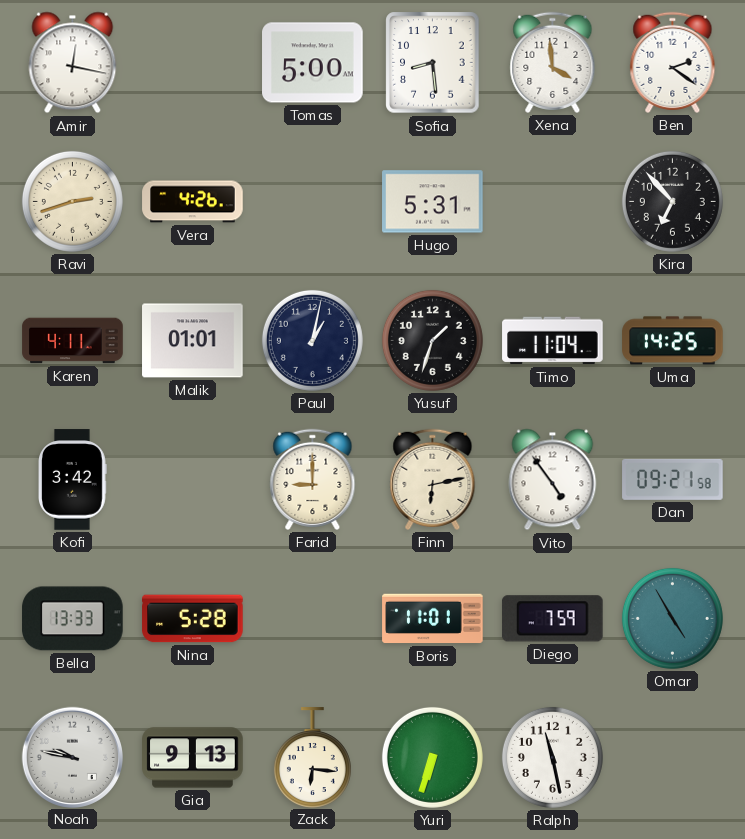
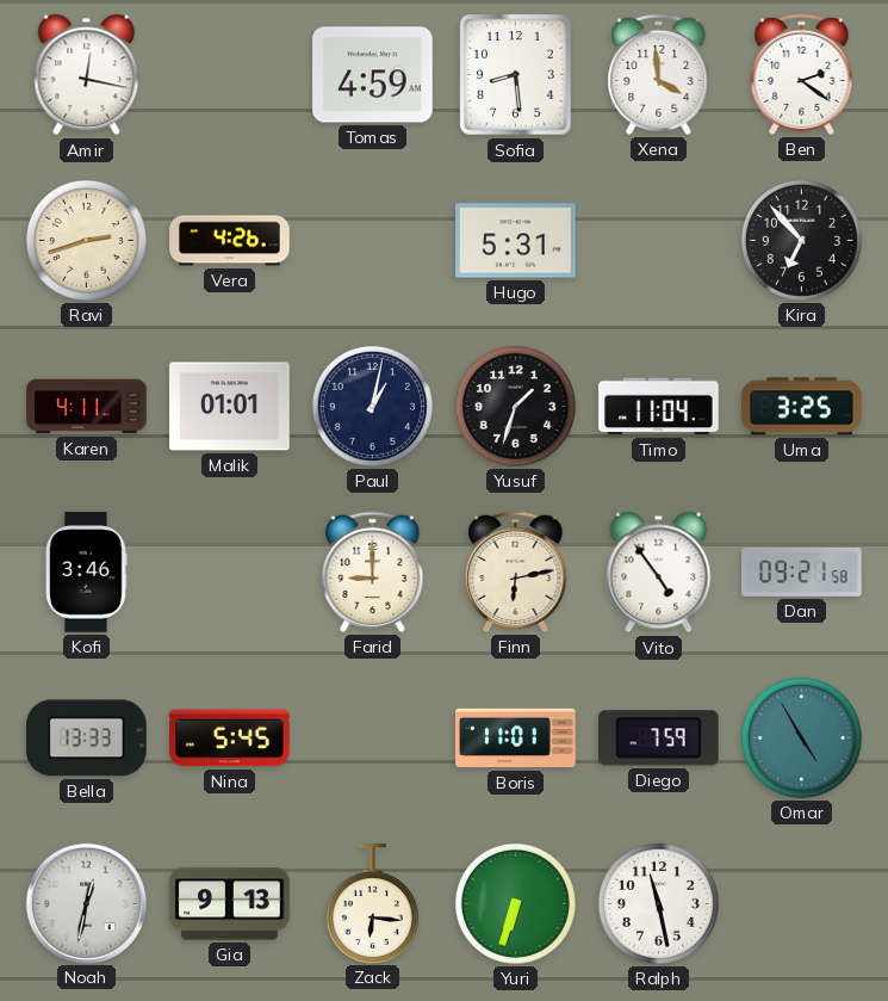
Tomas: 5:00 -> 4:59
Uma: 14:25 -> 3:25
Kofi: 3:42 -> 3:46
Nina: 5:28 -> 5:45
Noah: 9:47 -> 12:32
